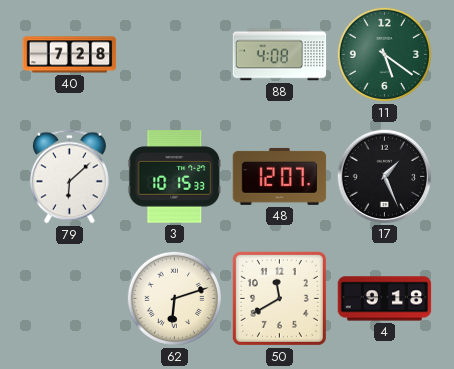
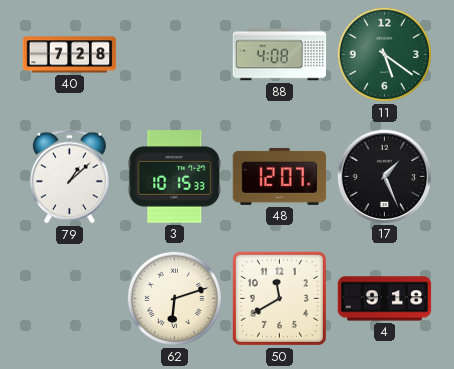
79: 6:08 -> 1:08
